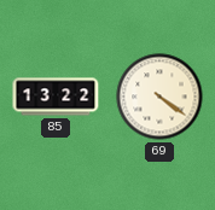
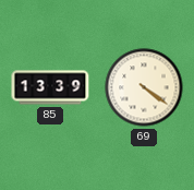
85: 13:22 -> 13:39
